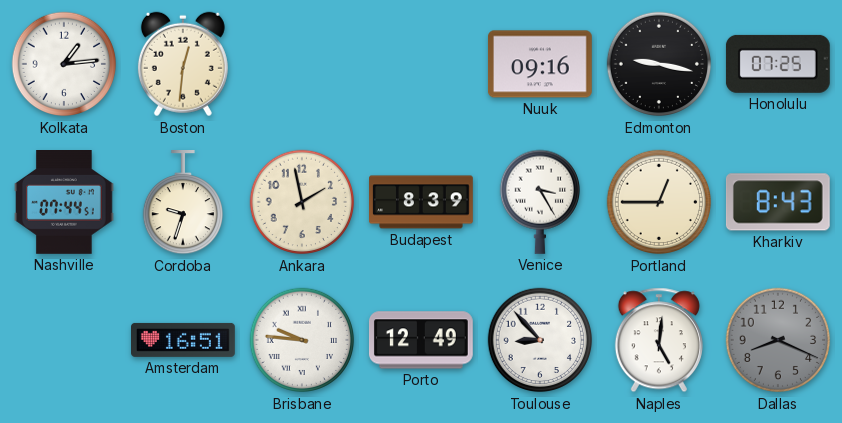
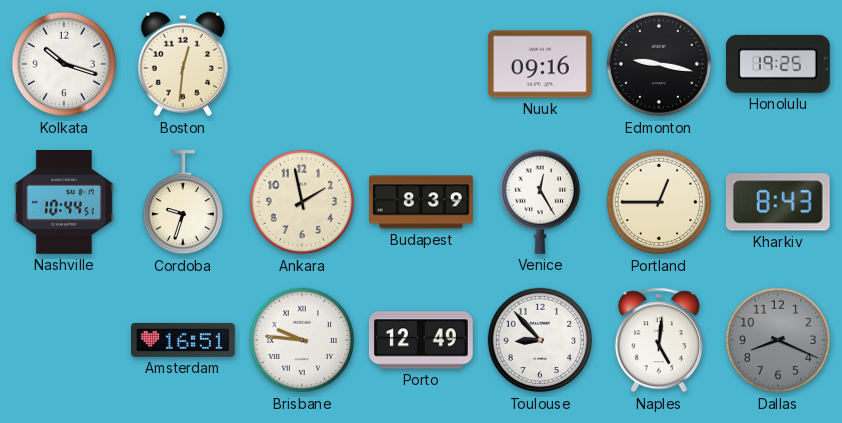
Kolkata: 1:14 -> 10:18
Honolulu: 07:25 -> 19:25
Nashville: 07:44 -> 10:44
Venice: 3:25 -> 12:25
